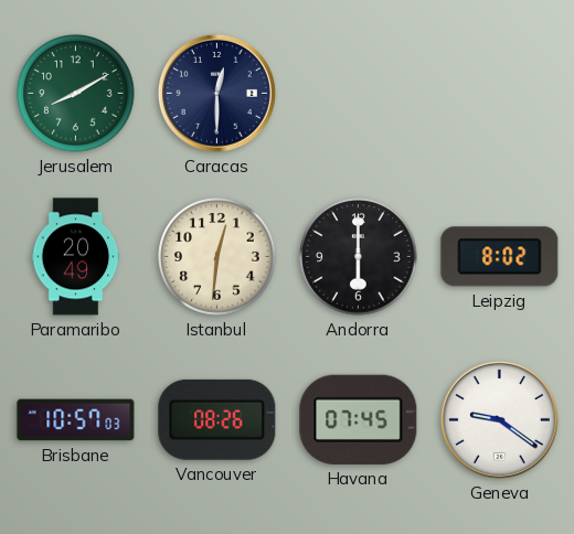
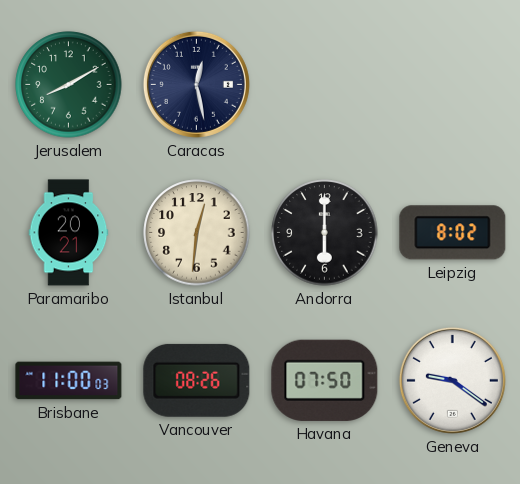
Caracas: 12:30 -> 12:28
Paramaribo: 20:49 -> 20:21
Brisbane: 10:57 -> 11:00
Havana: 07:45 -> 07:50
